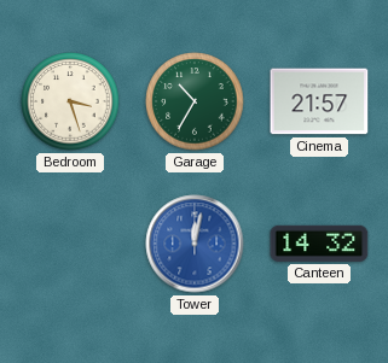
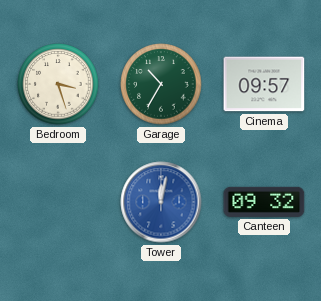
Cinema: 21:57 -> 09:57
Canteen: 14:32 -> 09:32
